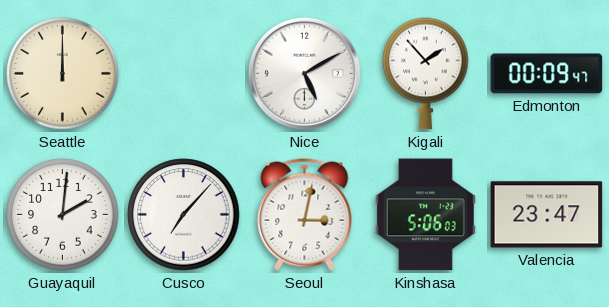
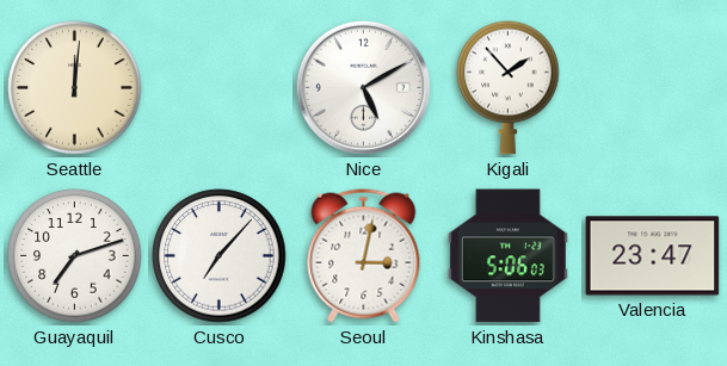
Seattle: 12:00 -> 12:01
Edmonton: 00:09 -> none
Guayaquil: 2:01 -> 7:12
